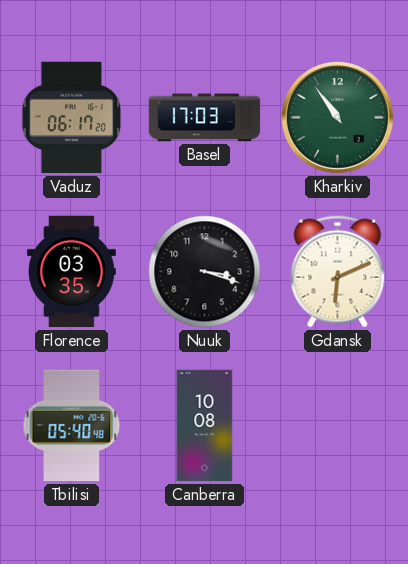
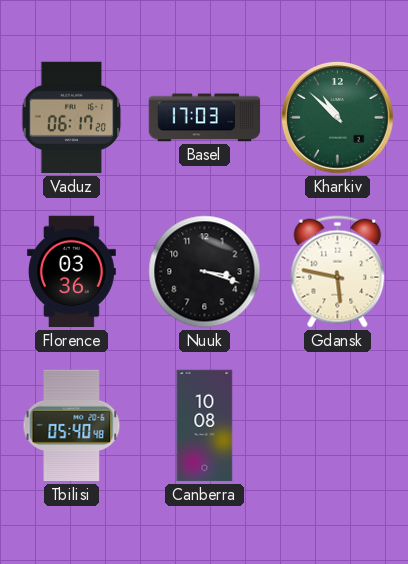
Kharkiv: 10:54 -> 10:52
Florence: 03:35 -> 03:36
Gdansk: 6:11 -> 5:47
